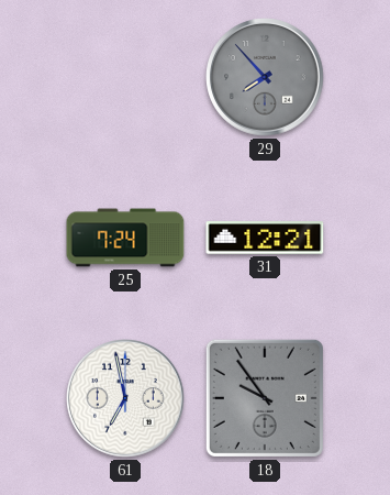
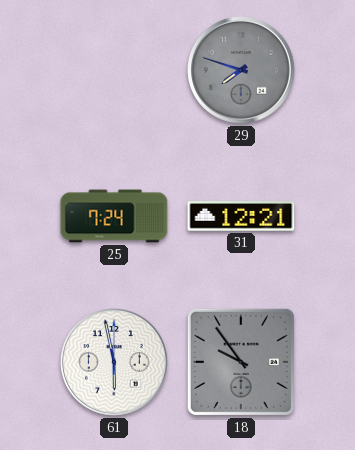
29: 7:53 -> 7:48
61: 6:58 -> 5:58
